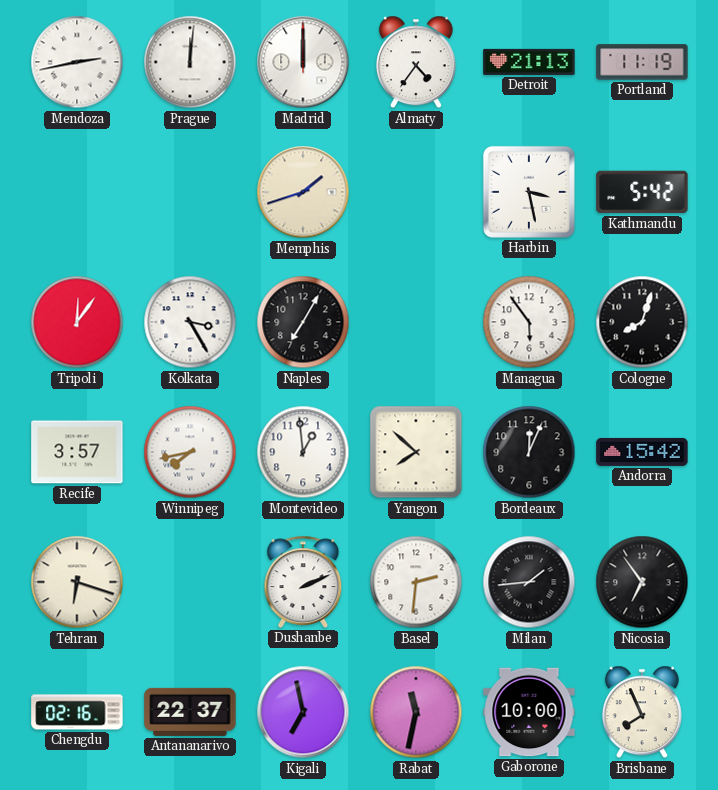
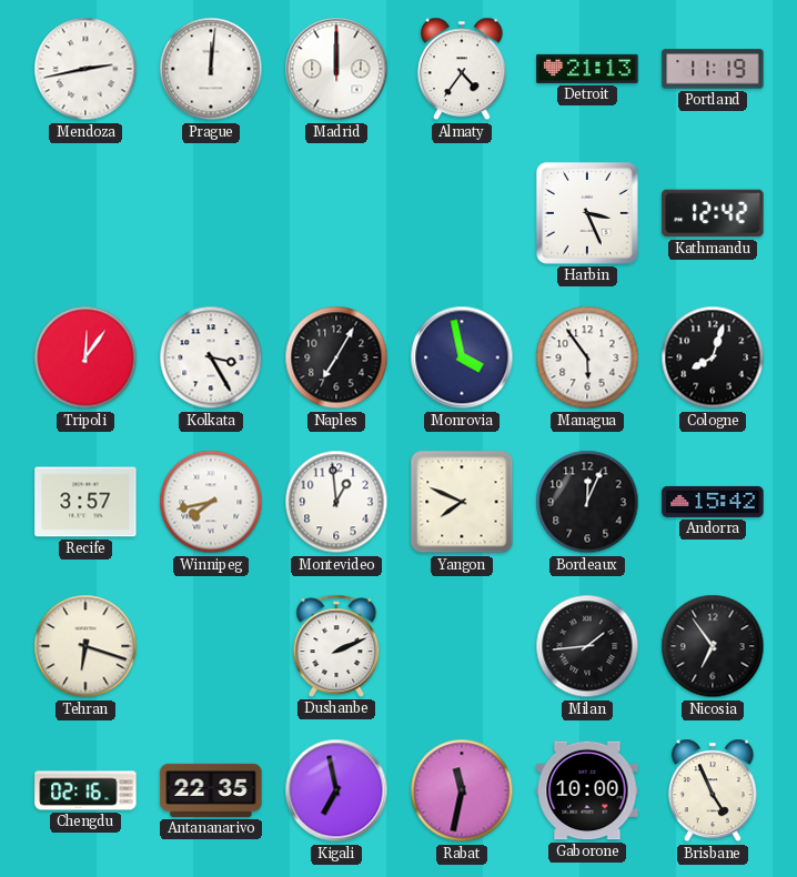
Memphis: 1:42 -> none
Harbin: 3:28 -> 3:26
Kathmandu: 5:42 -> 12:42
Monrovia: none -> 3:58
Yangon: 7:52 -> 7:49
Basel: 2:31 -> none
Antananarivo: 22:37 -> 22:35
Brisbane: 7:56 -> 4:56
